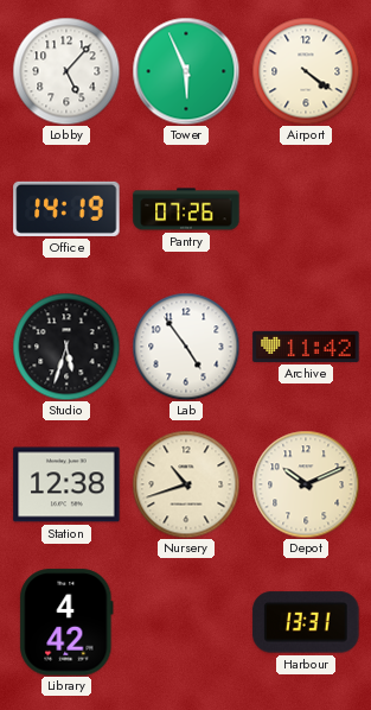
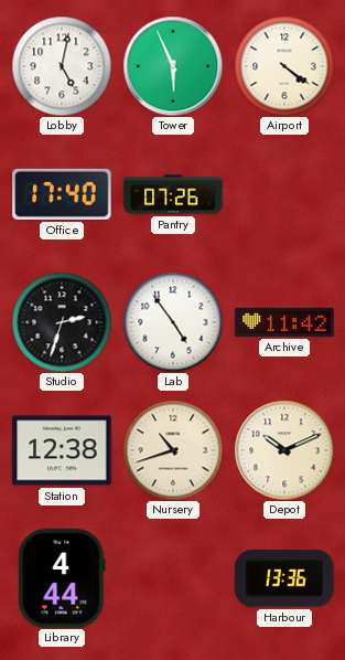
Lobby: 5:07 -> 5:02
Office: 14:19 -> 17:40
Studio: 5:33 -> 2:33
Library: 4:42 -> 4:44
Harbour: 13:31 -> 13:36
